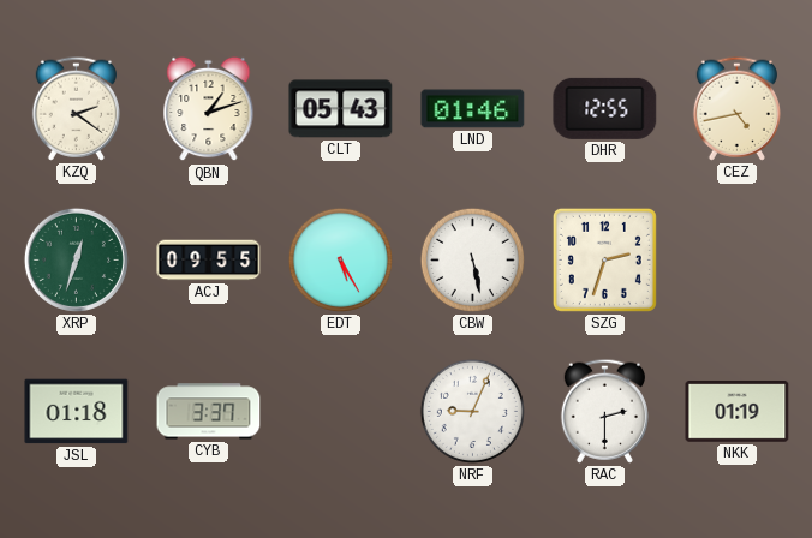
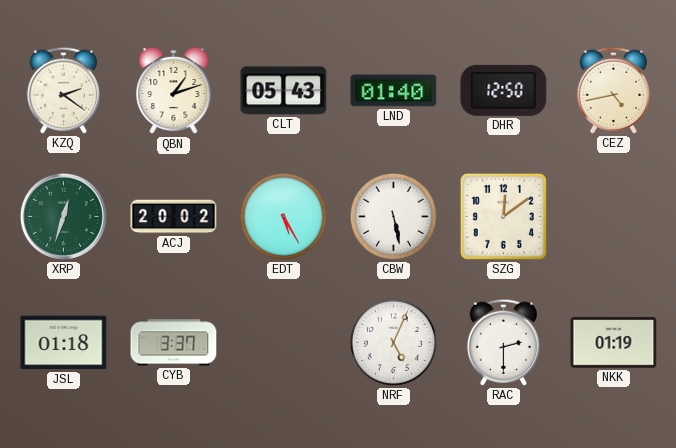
LND: 01:46 -> 01:40
DHR: 12:55 -> 12:50
ACJ: 09:55 -> 20:02
SZG: 2:33 -> 12:09
NRF: 9:04 -> 5:04
